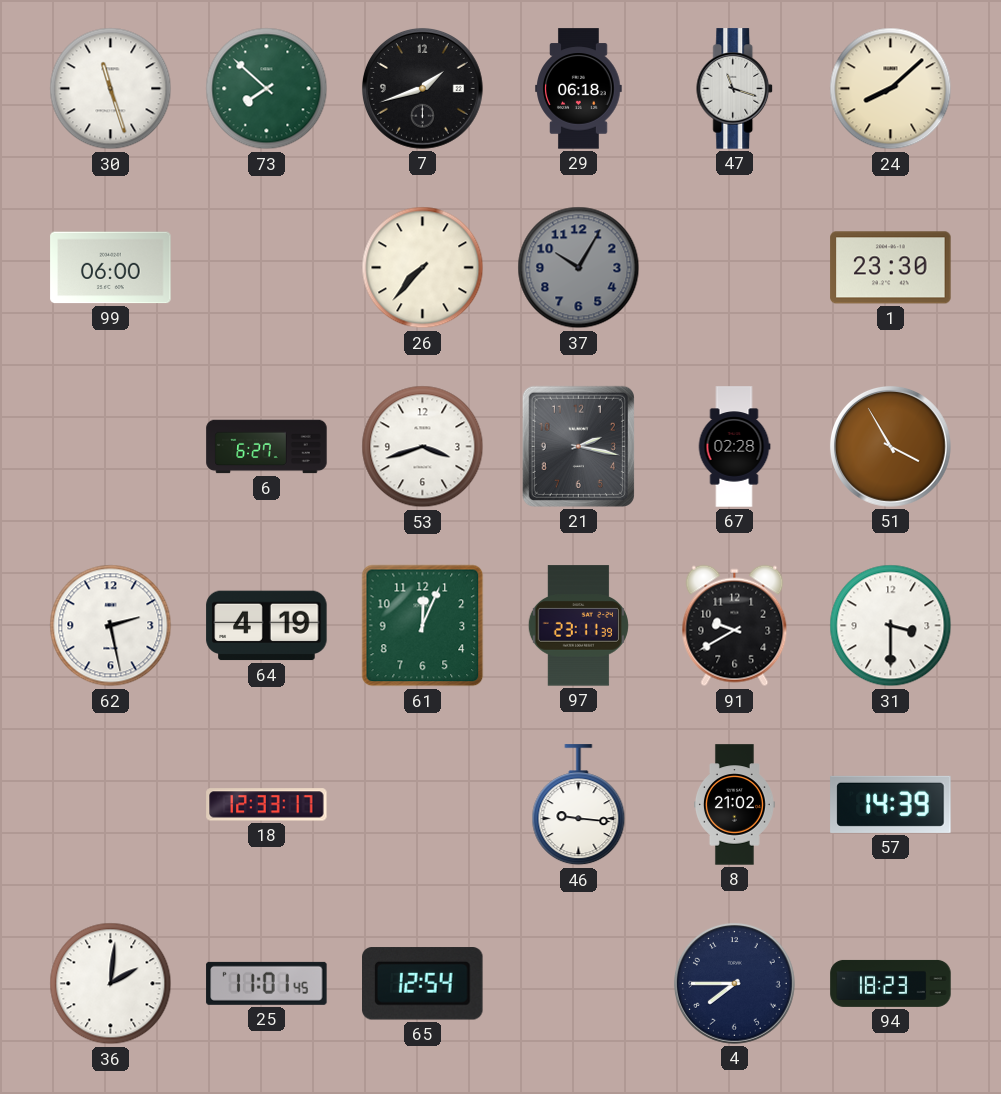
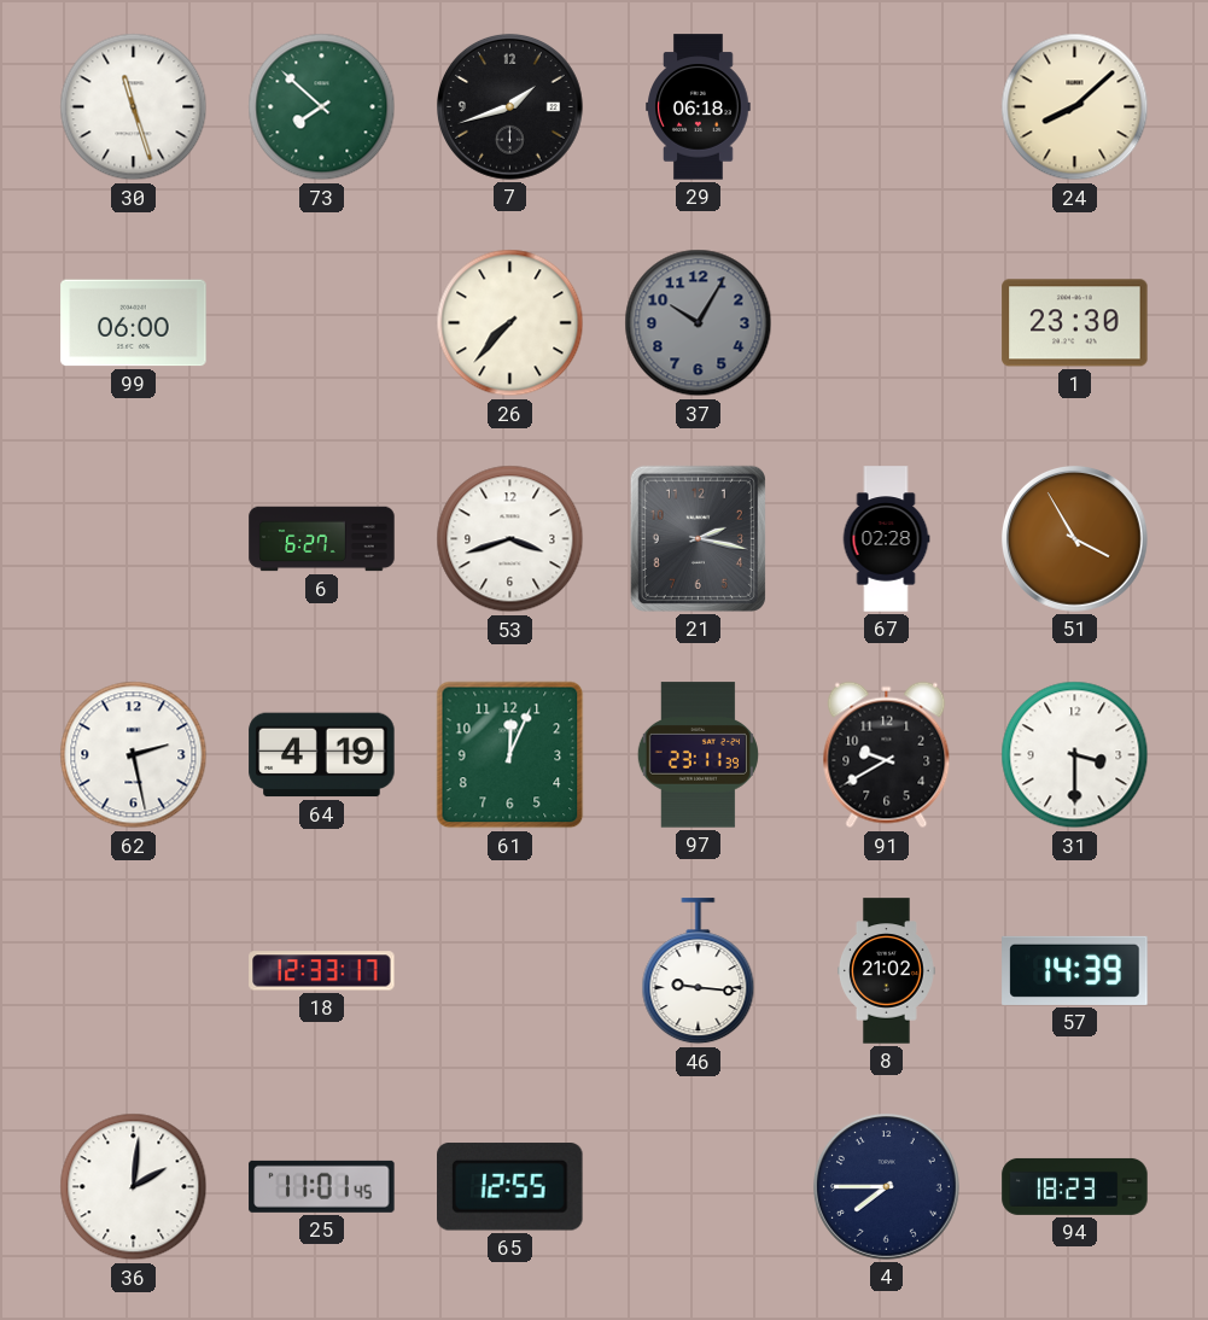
47: 11:18 -> none
65: 12:54 -> 12:55
